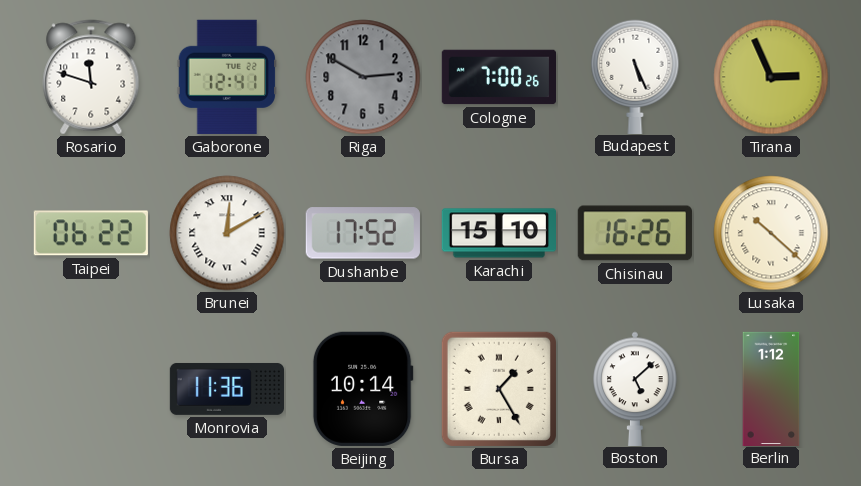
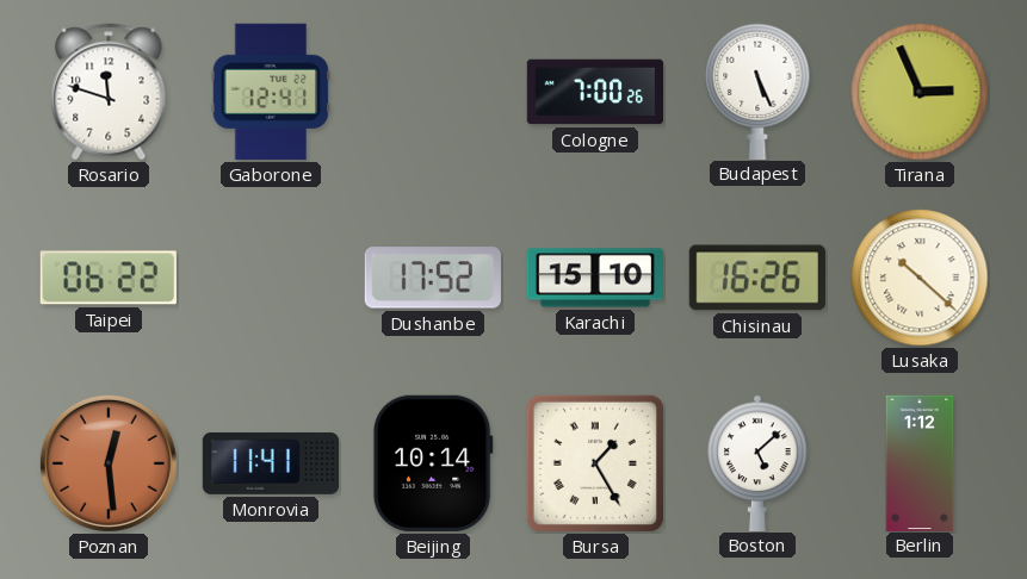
Riga: 2:50 -> none
Brunei: 12:10 -> none
Poznan: none -> 12:29
Monrovia: 11:36 -> 11:41
